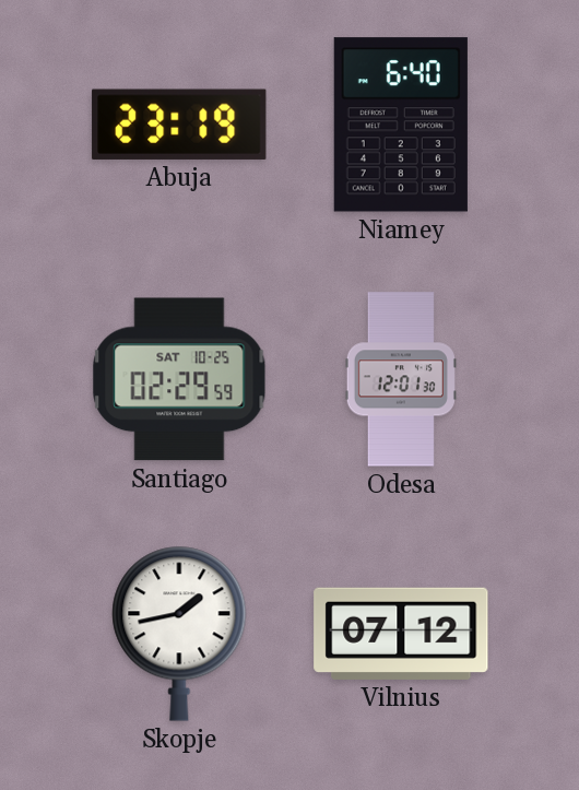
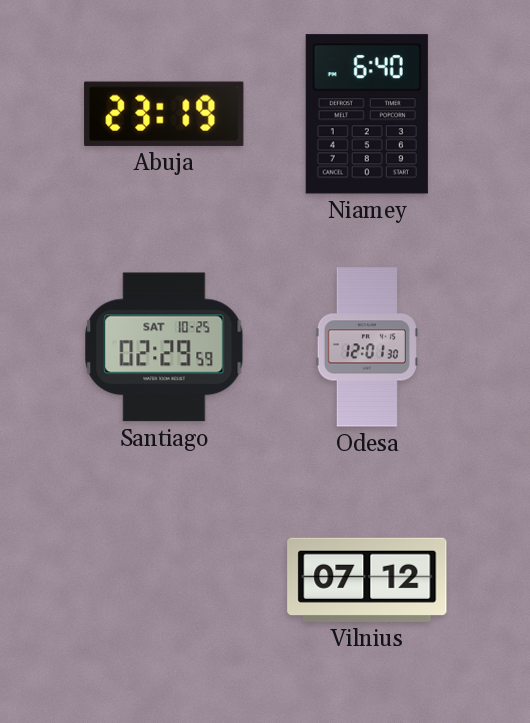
Skopje: 1:43 -> none
